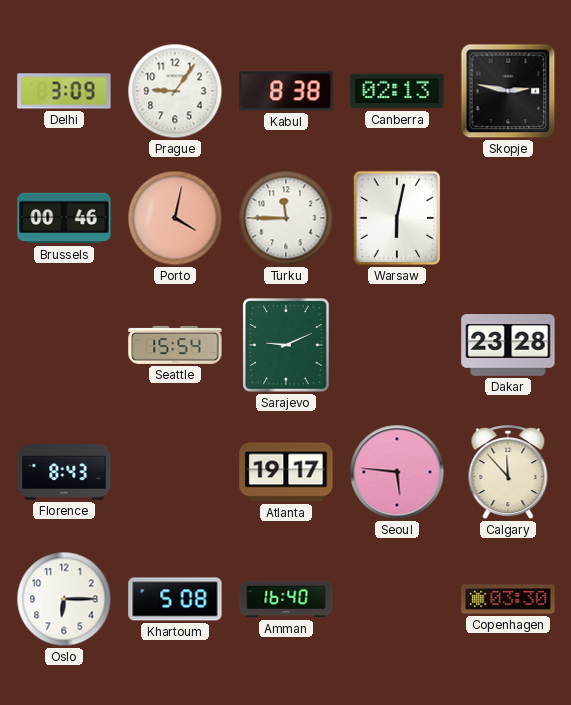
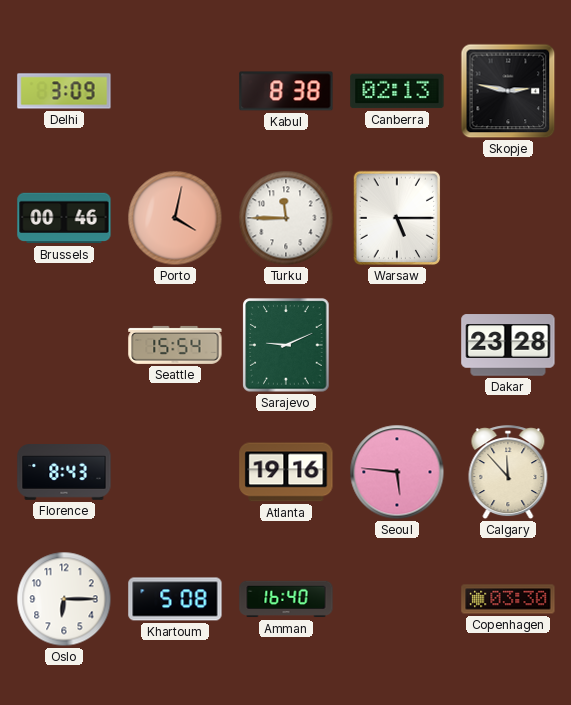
Prague: 9:06 -> none
Warsaw: 6:02 -> 5:15
Atlanta: 19:17 -> 19:16
